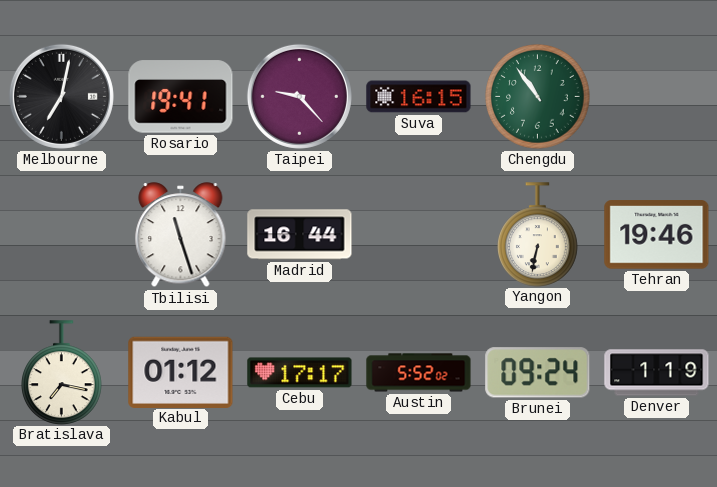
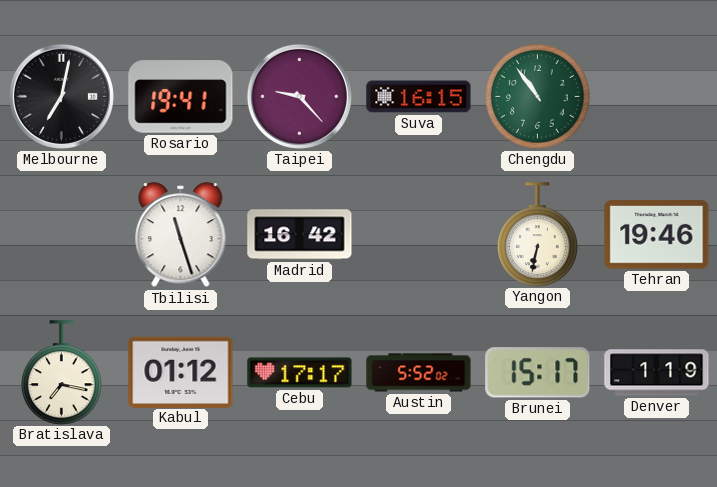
Madrid: 16:44 -> 16:42
Brunei: 09:24 -> 15:17
